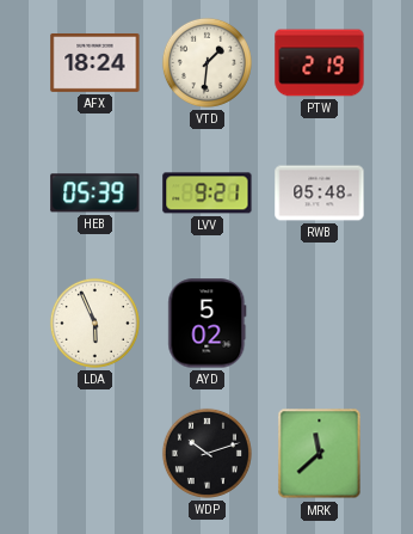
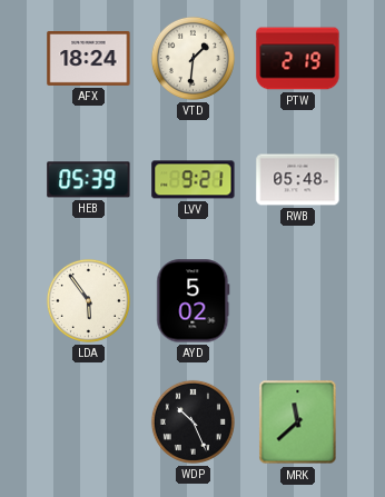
LDA: 5:56 -> 5:54
WDP: 10:12 -> 10:26
